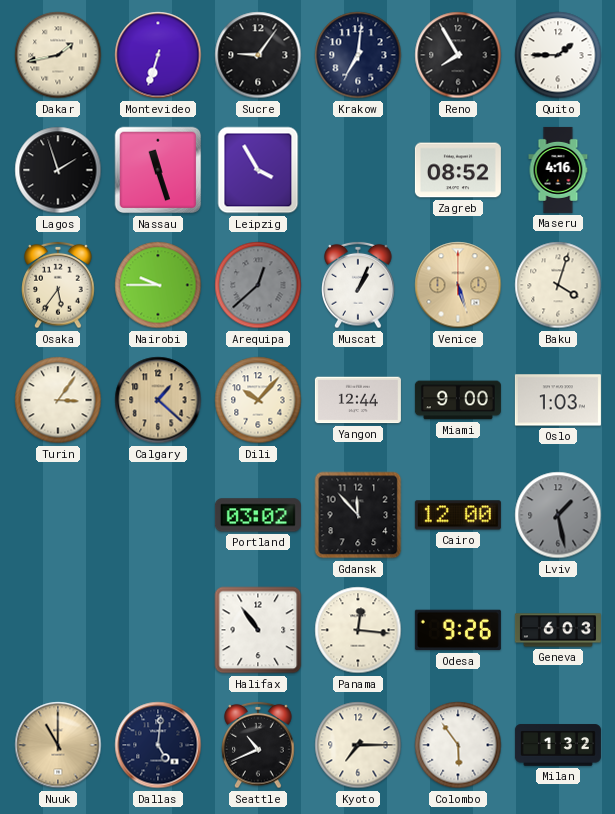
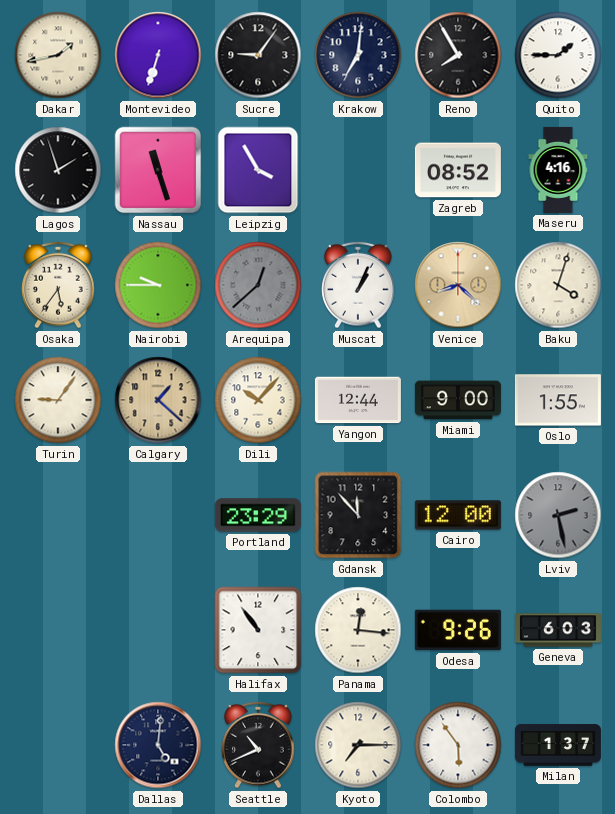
Venice: 5:27 -> 8:22
Turin: 3:06 -> 9:06
Oslo: 1:03 -> 1:55
Portland: 03:02 -> 23:29
Lviv: 1:28 -> 2:28
Nuuk: 11:00 -> none
Milan: 1:32 -> 1:37
